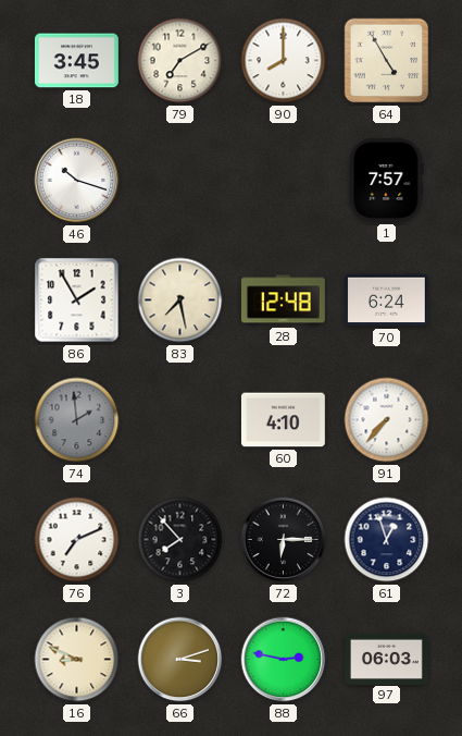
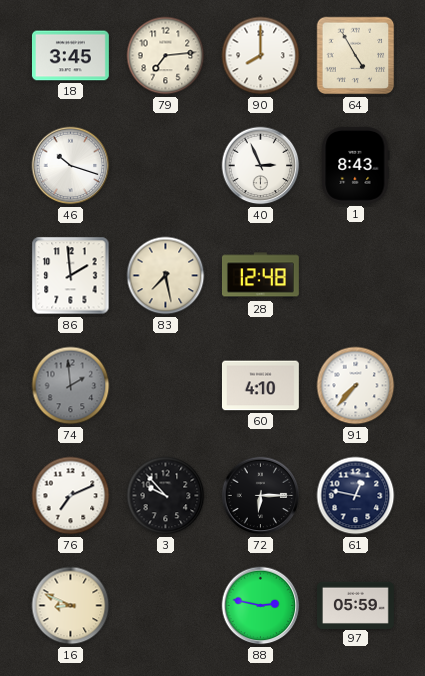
79: 7:10 -> 7:14
40: none -> 2:56
1: 7:57 -> 8:43
86: 1:55 -> 1:59
70: 6:24 -> none
3: 7:53 -> 9:53
61: 12:57 -> 12:47
66: 3:12 -> none
97: 06:03 -> 05:59
